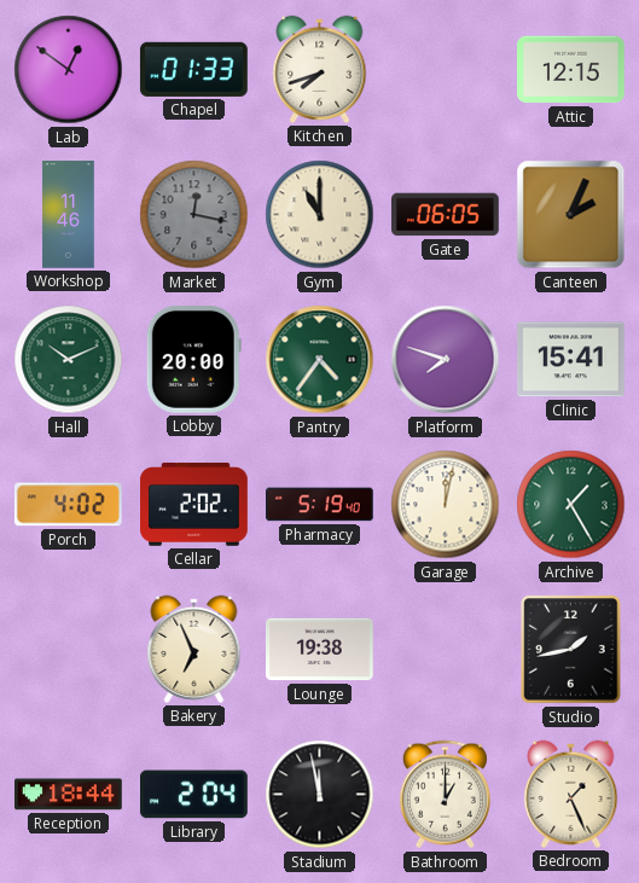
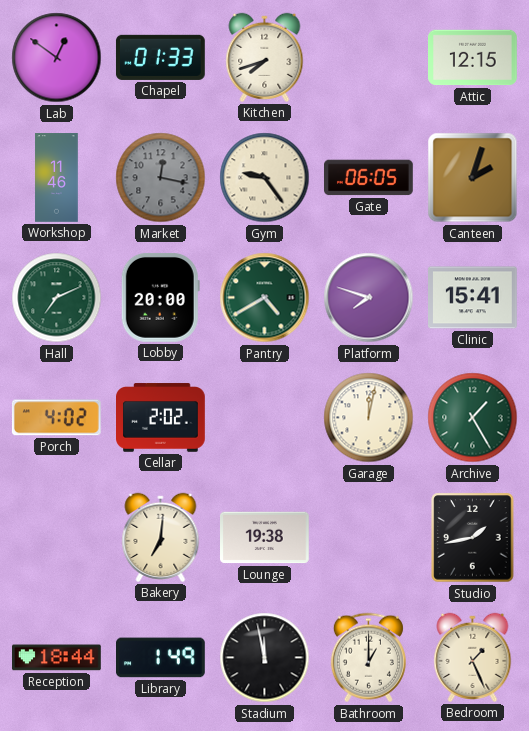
Gym: 11:00 -> 9:24
Canteen: 2:04 -> 2:03
Hall: 10:11 -> 7:11
Pantry: 4:36 -> 4:40
Pharmacy: 5:19 -> none
Bakery: 6:56 -> 7:01
Library: 2:04 -> 1:49
